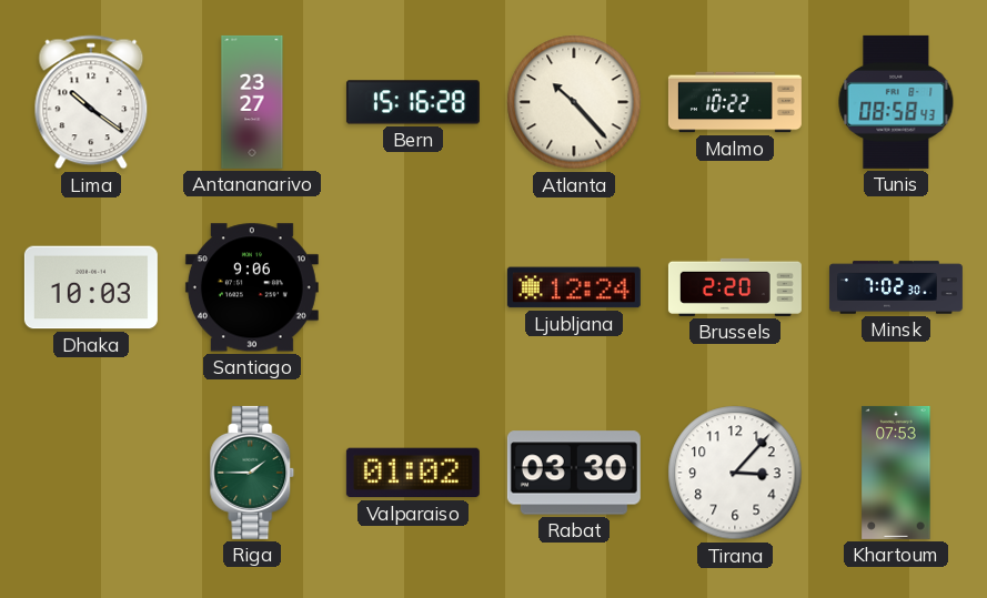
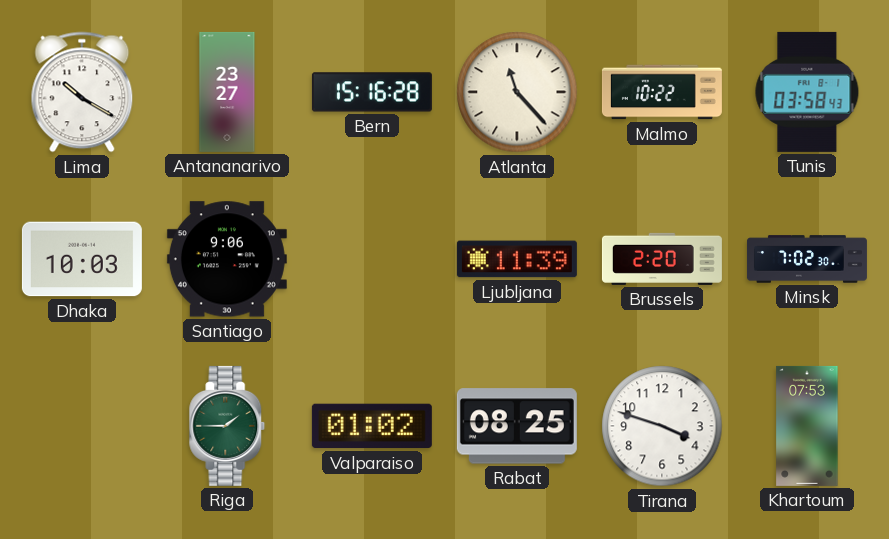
Lima: 10:21 -> 10:20
Atlanta: 10:23 -> 11:23
Tunis: 08:58 -> 03:58
Ljubljana: 12:24 -> 11:39
Rabat: 03:30 -> 08:25
Tirana: 3:07 -> 3:48
